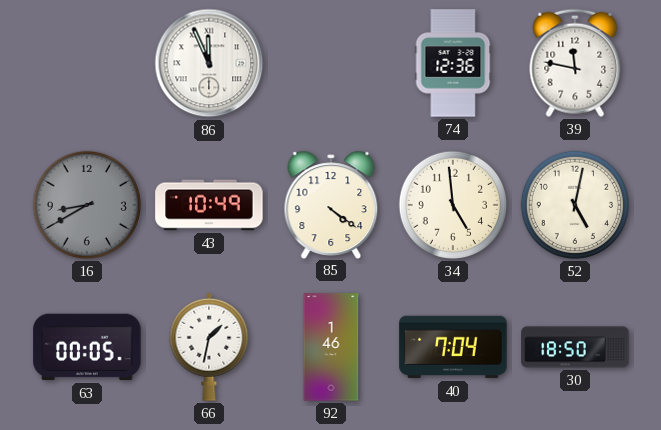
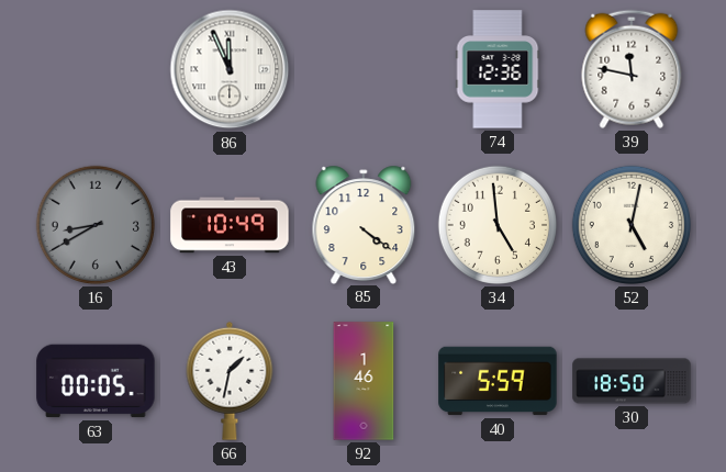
40: 7:04 -> 5:59
